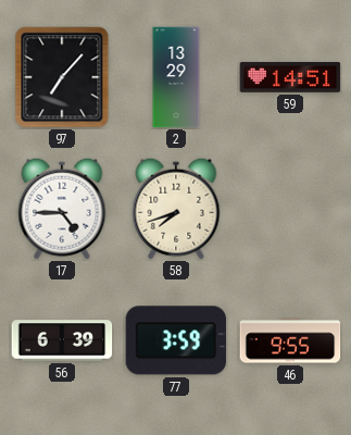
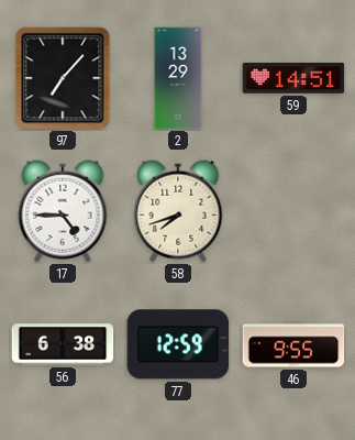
56: 6:39 -> 6:38
77: 3:59 -> 12:59
